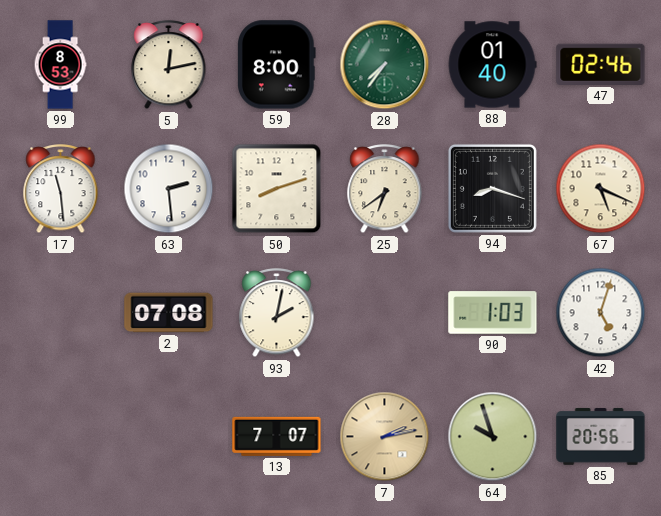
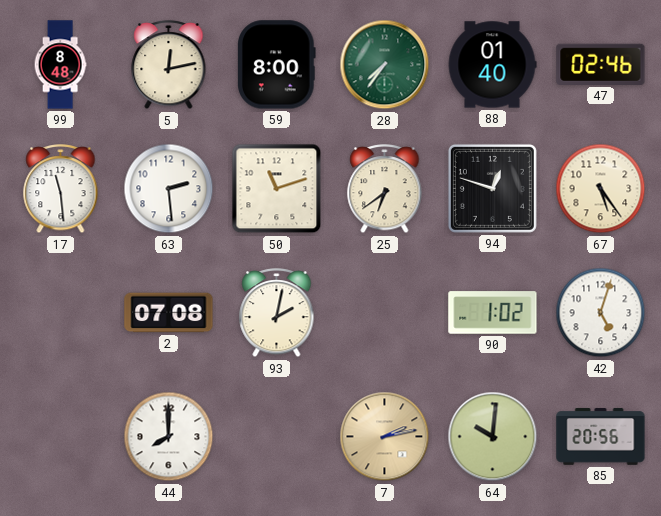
99: 8:53 -> 8:48
50: 8:12 -> 11:12
94: 8:18 -> 12:48
67: 5:19 -> 5:24
90: 1:03 -> 1:02
44: none -> 8:00
13: 7:07 -> none
64: 9:57 -> 10:01
